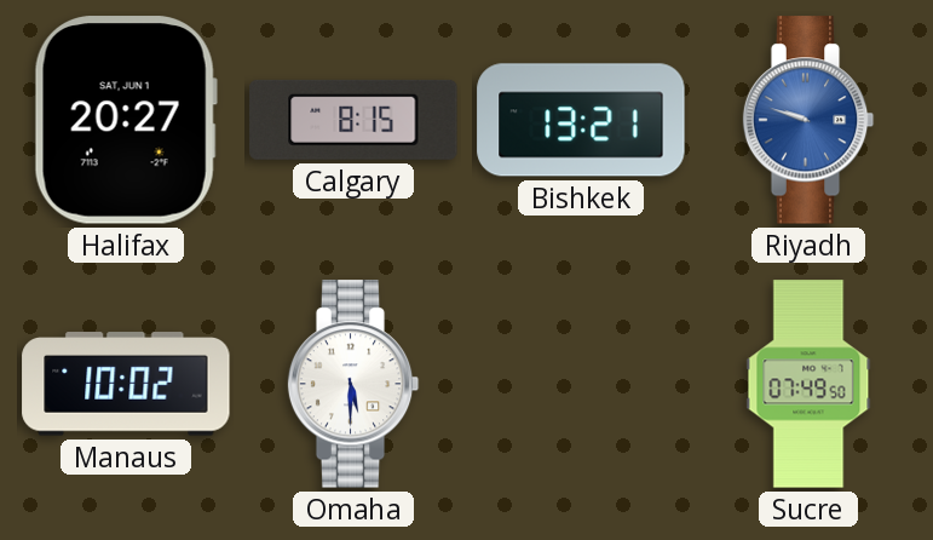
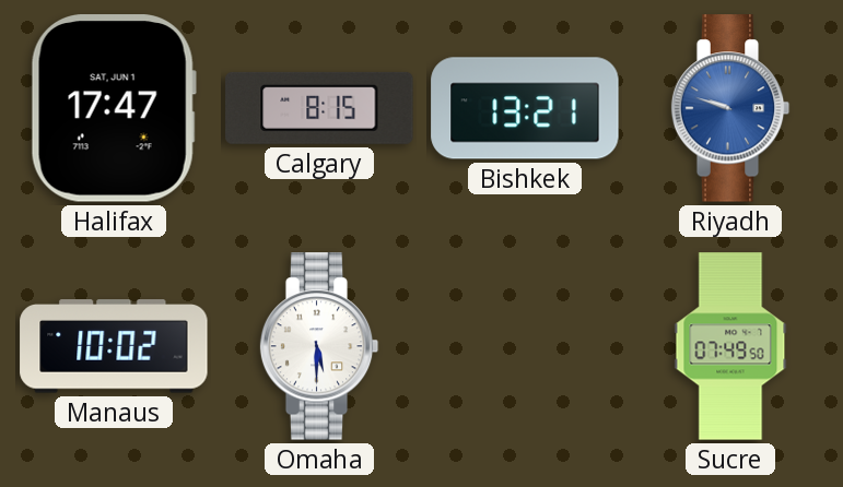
Halifax: 20:27 -> 17:47
